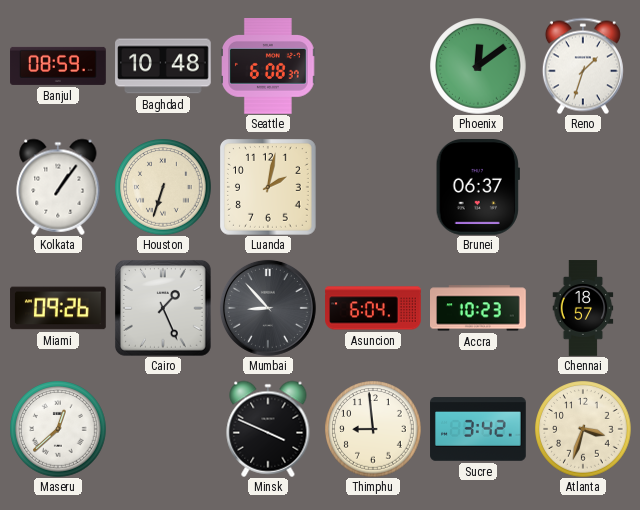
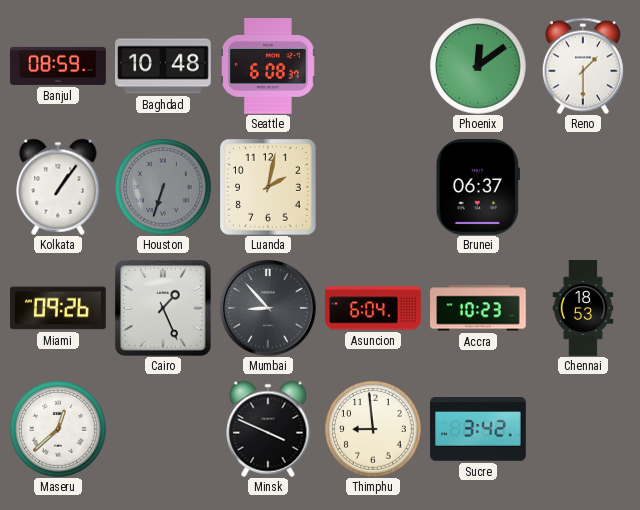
Reno: 1:33 -> 1:30
Houston dial: cream -> grey
Chennai: 18:57 -> 18:53
Atlanta: 3:33 -> none
